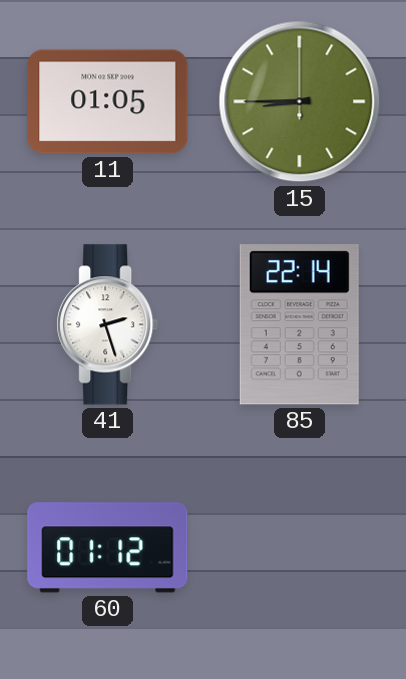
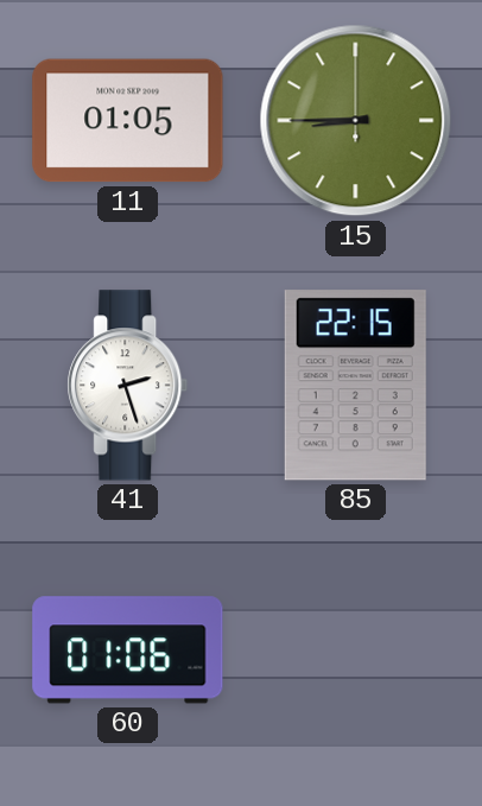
85: 22:14 -> 22:15
60: 01:12 -> 01:06
